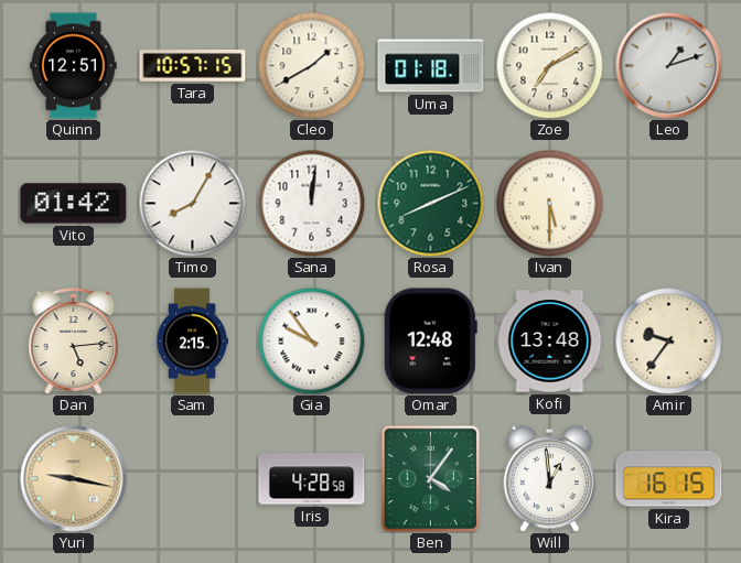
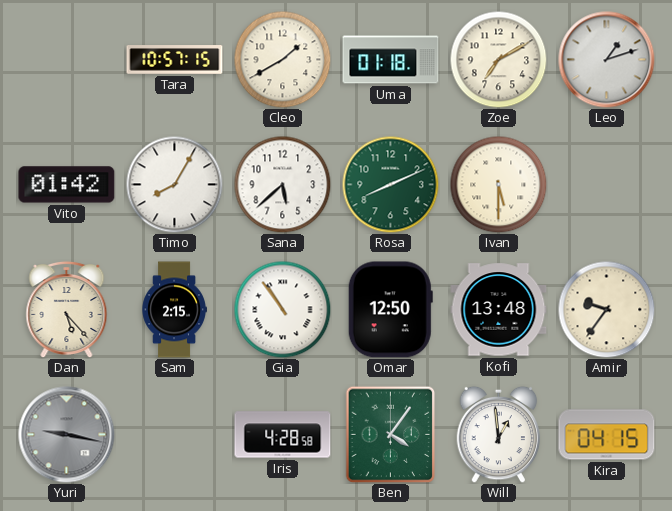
Quinn: 12:51 -> none
Sana: 12:01 -> 5:38
Dan: 5:14 -> 5:23
Gia: 9:54 -> 10:54
Omar: 12:48 -> 12:50
Yuri dial: champagne -> grey
Kira: 16:15 -> 04:15
